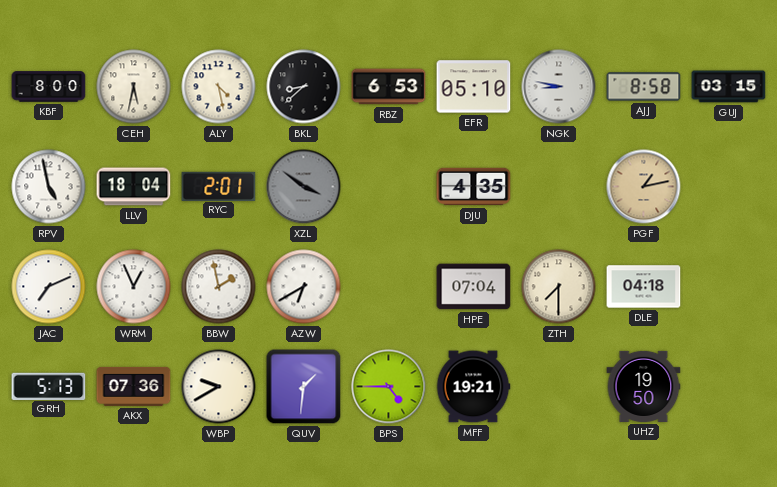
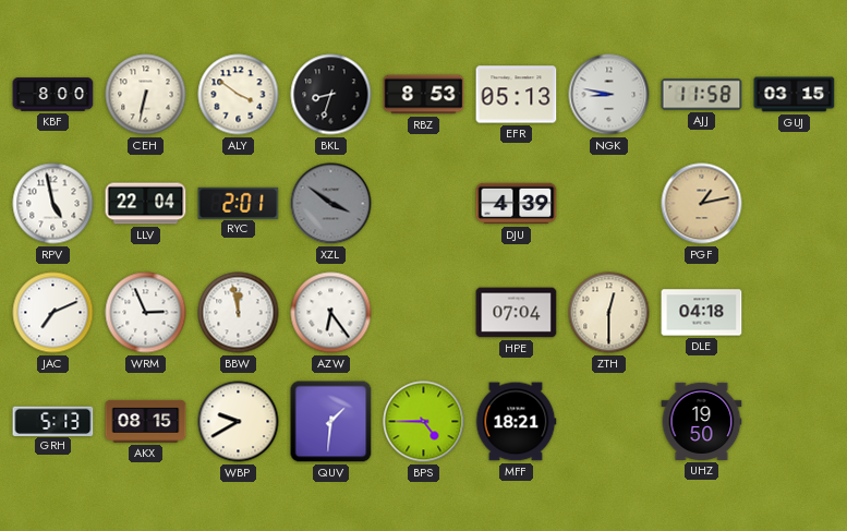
CEH: 5:32 -> 6:32
ALY: 4:28 -> 3:51
BKL: 8:38 -> 8:33
RBZ: 6:53 -> 8:53
EFR: 05:10 -> 05:13
AJJ: 8:58 -> 11:58
LLV: 18:04 -> 22:04
DJU: 4:35 -> 4:39
WRM: 12:56 -> 2:56
BBW: 1:58 -> 11:58
AZW: 6:40 -> 6:24
ZTH: 7:30 -> 12:30
AKX: 07:36 -> 08:15
MFF: 19:21 -> 18:21
